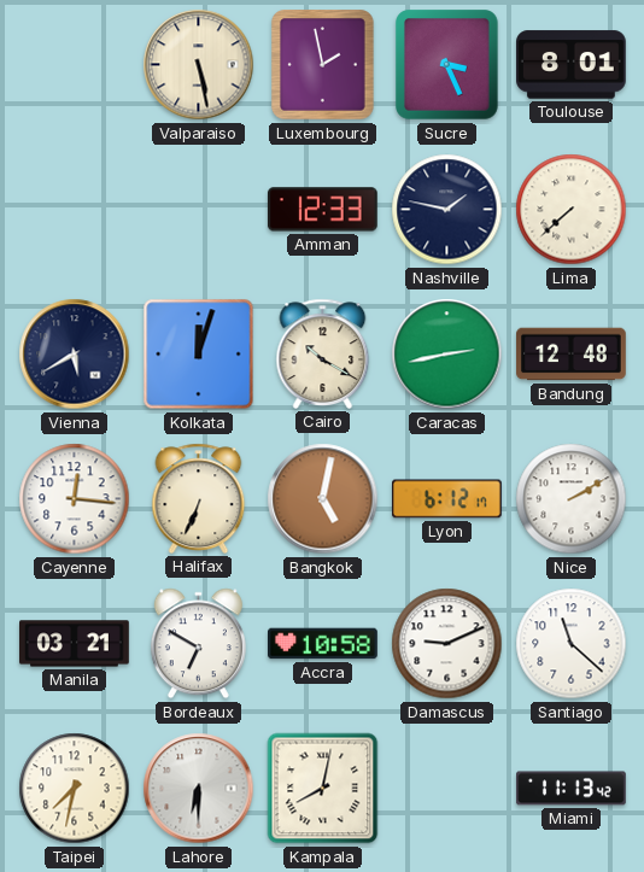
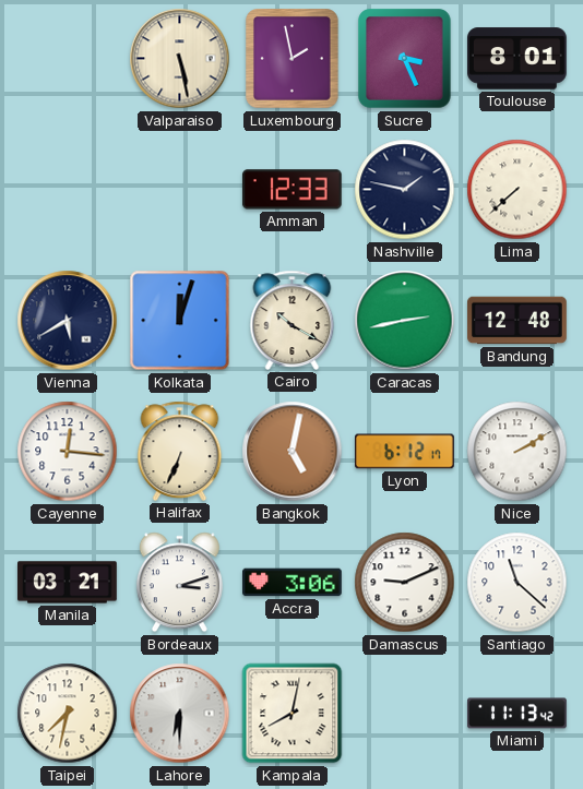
Bordeaux: 6:50 -> 3:12
Accra: 10:58 -> 3:06
